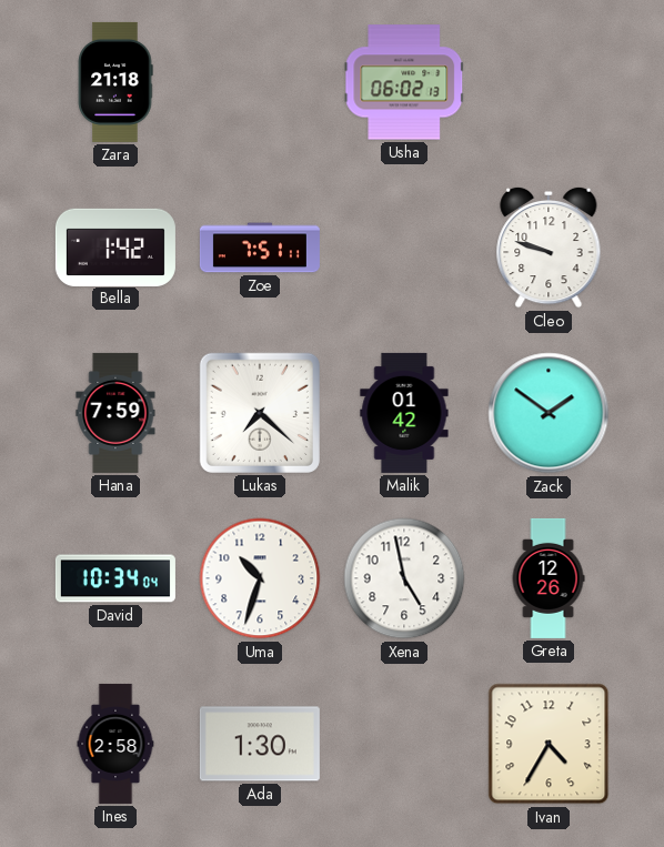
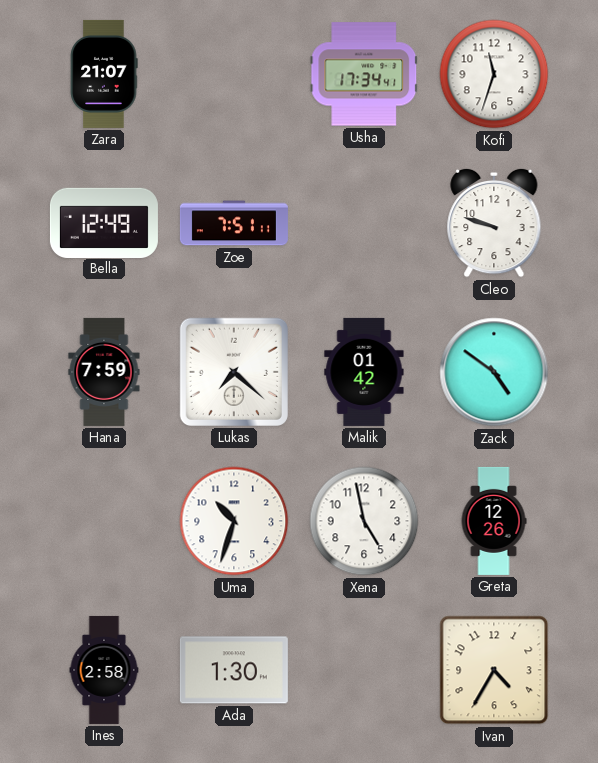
Zara: 21:18 -> 21:07
Usha: 06:02 -> 17:34
Kofi: none -> 11:33
Bella: 1:42 -> 12:49
Zack: 1:51 -> 4:51
David: 10:34 -> none
